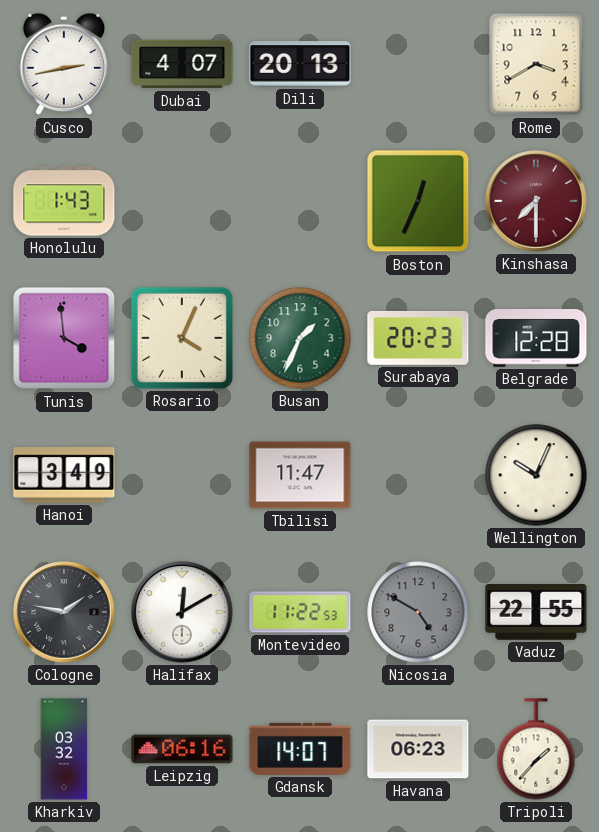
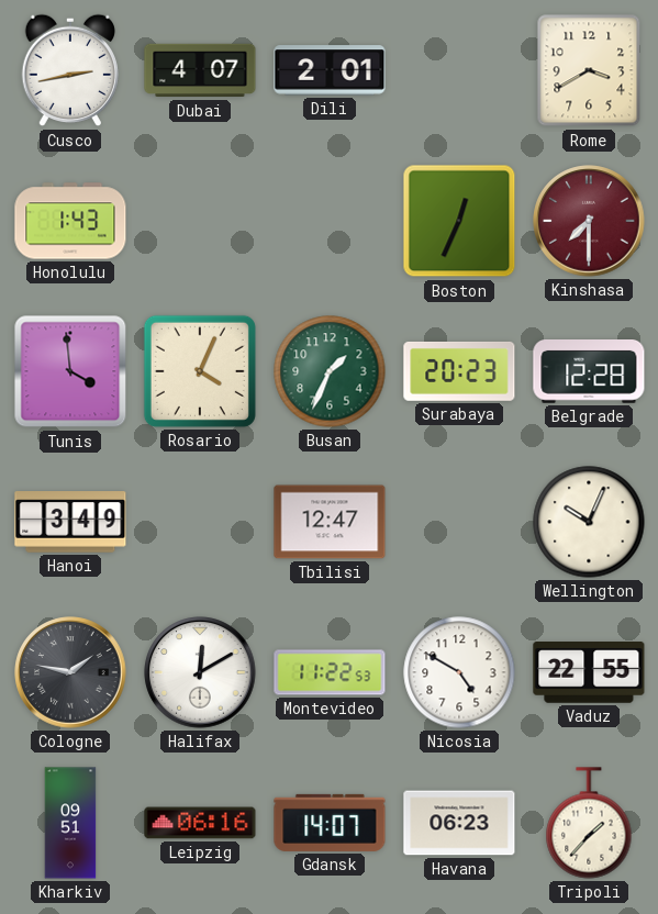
Dili: 20:13 -> 2:01
Tbilisi: 11:47 -> 12:47
Nicosia dial: grey -> white
Kharkiv: 03:32 -> 09:51
